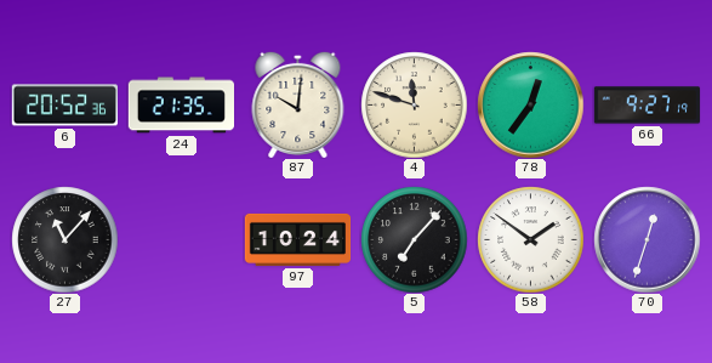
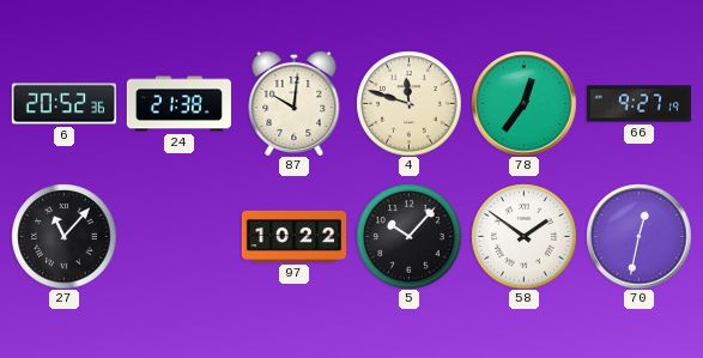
24: 21:35 -> 21:38
97: 10:24 -> 10:22
5: 7:07 -> 10:07
70: 12:33 -> 12:32
